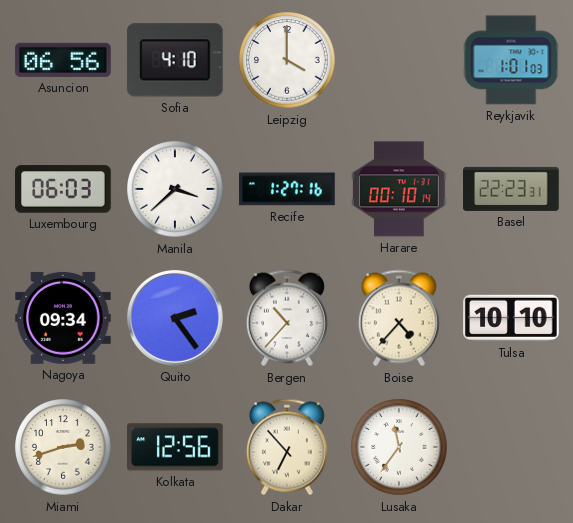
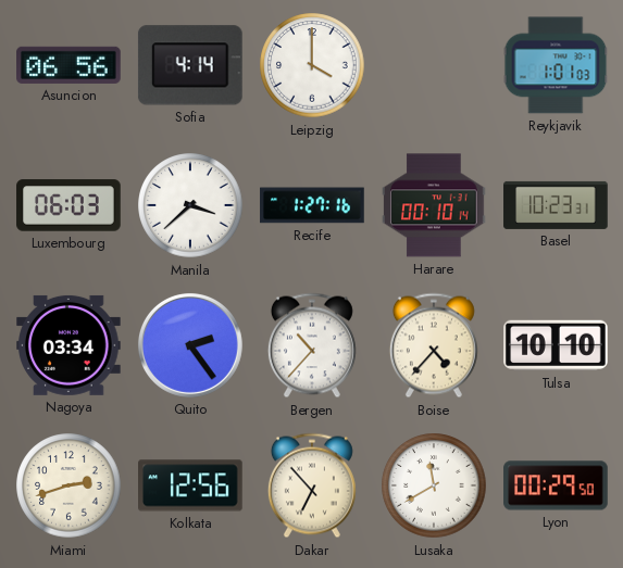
Sofia: 4:10 -> 4:14
Basel: 22:23 -> 10:23
Nagoya: 09:34 -> 03:34
Lusaka: 11:36 -> 11:40
Lyon: none -> 00:29
